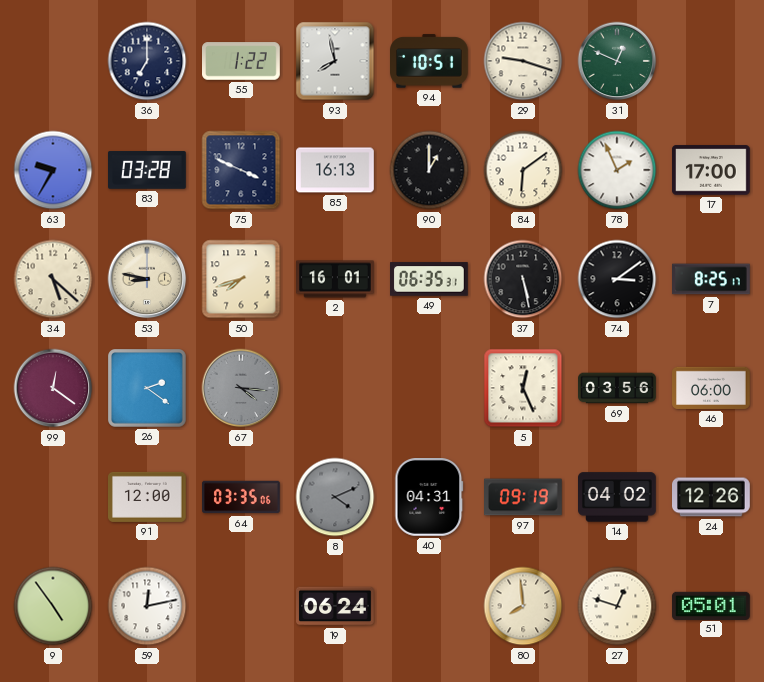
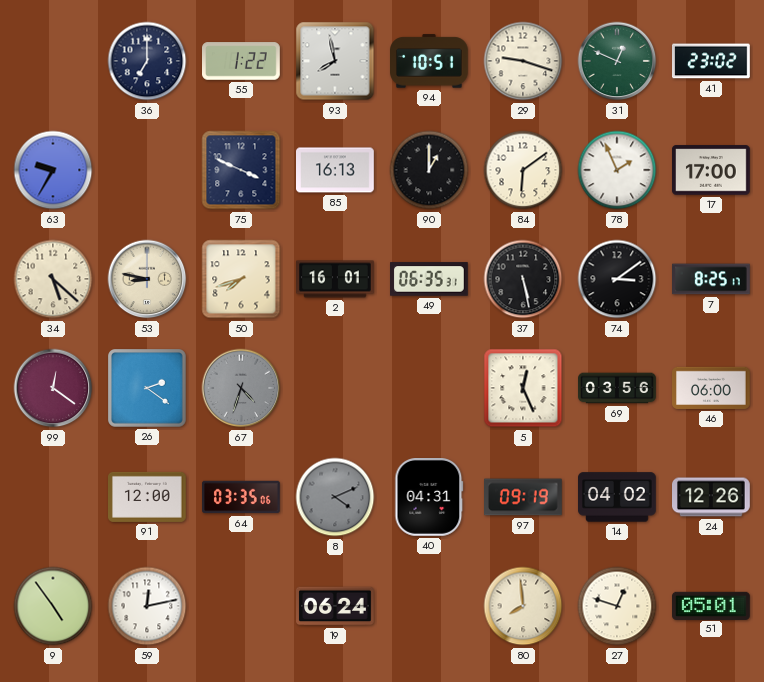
41: none -> 23:02
83: 03:28 -> none
67: 4:16 -> 4:33
